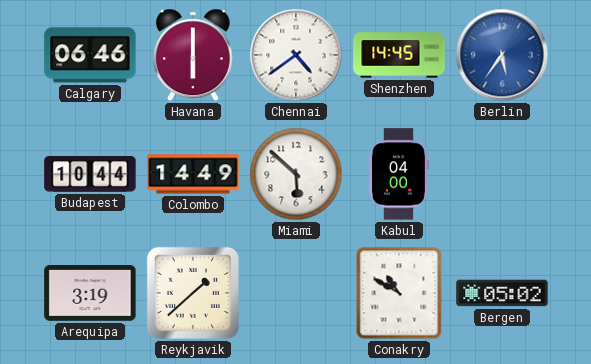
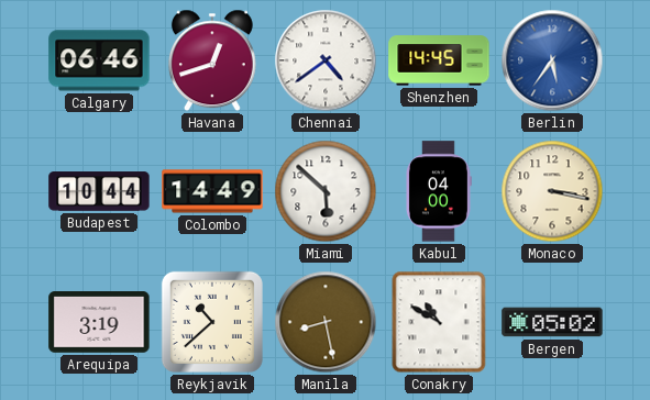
Havana: 6:00 -> 12:42
Monaco: none -> 3:17
Reykjavik: 1:38 -> 10:38
Manila: none -> 8:28
